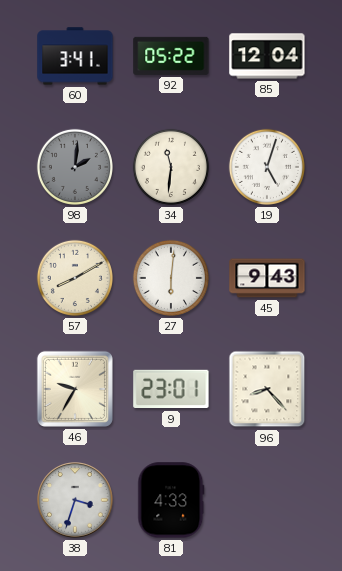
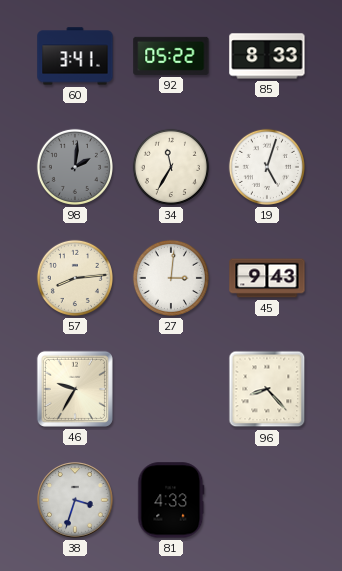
85: 12:04 -> 8:33
34: 11:31 -> 11:35
57: 8:10 -> 8:14
27: 6:01 -> 3:01
9: 23:01 -> none
